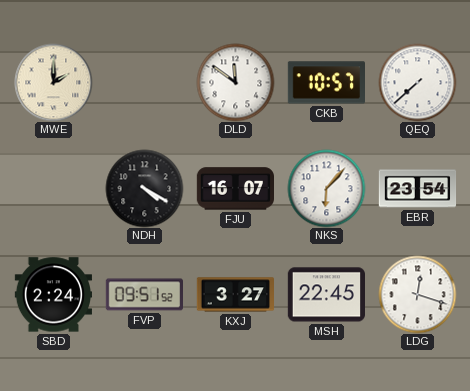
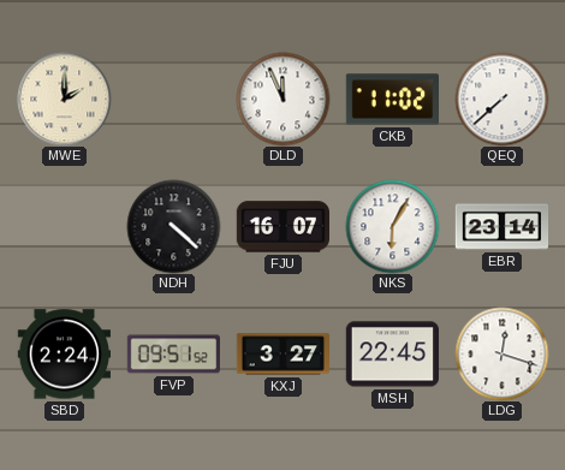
DLD: 11:51 -> 11:56
CKB: 10:57 -> 11:02
NDH: 4:20 -> 4:22
NKS: 6:07 -> 6:05
EBR: 23:54 -> 23:14
